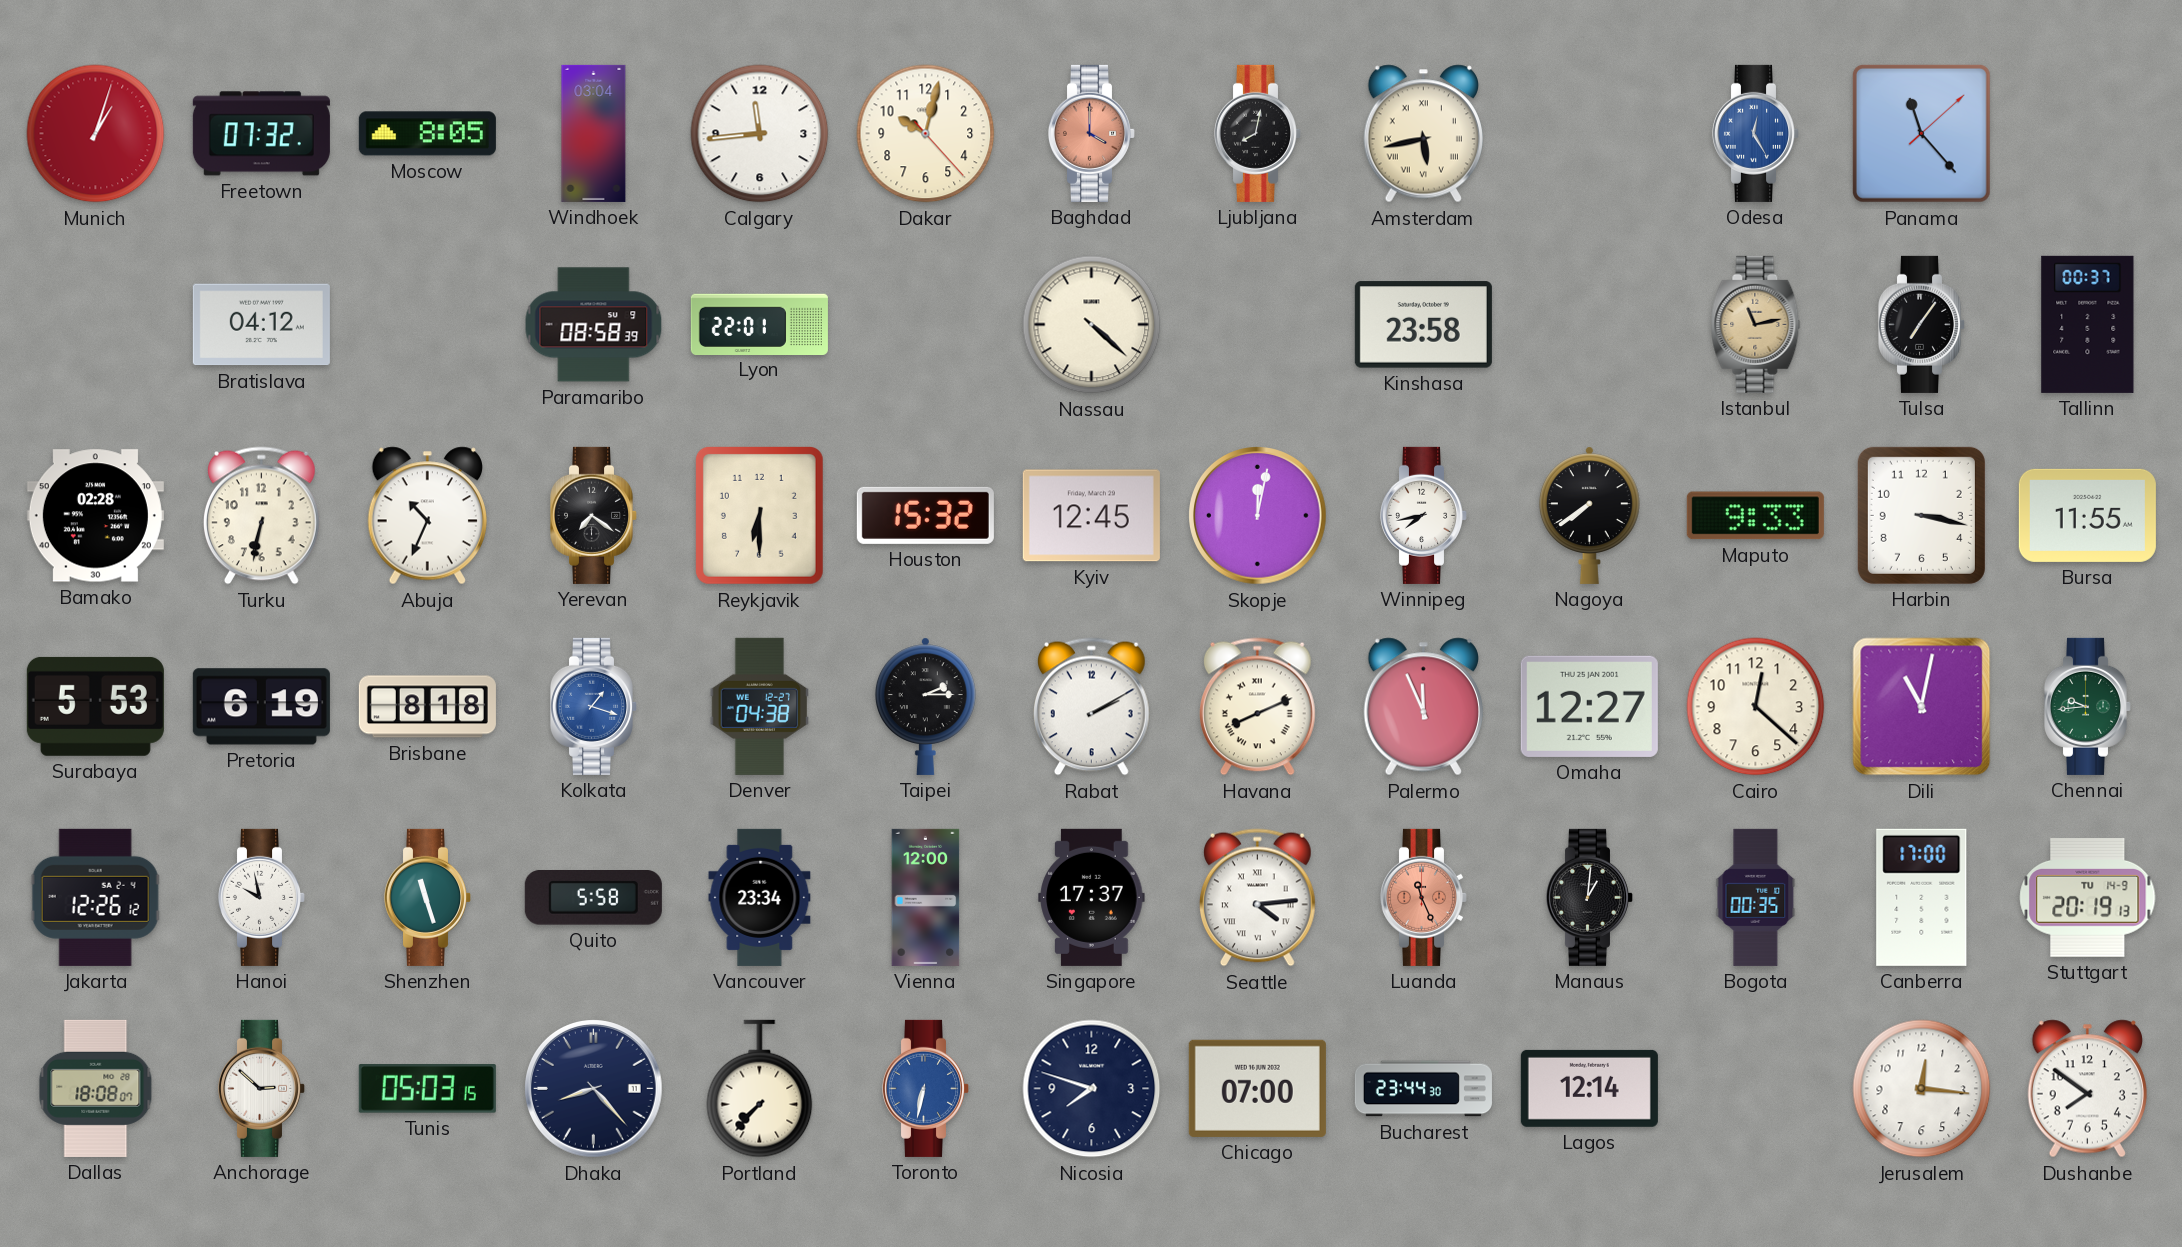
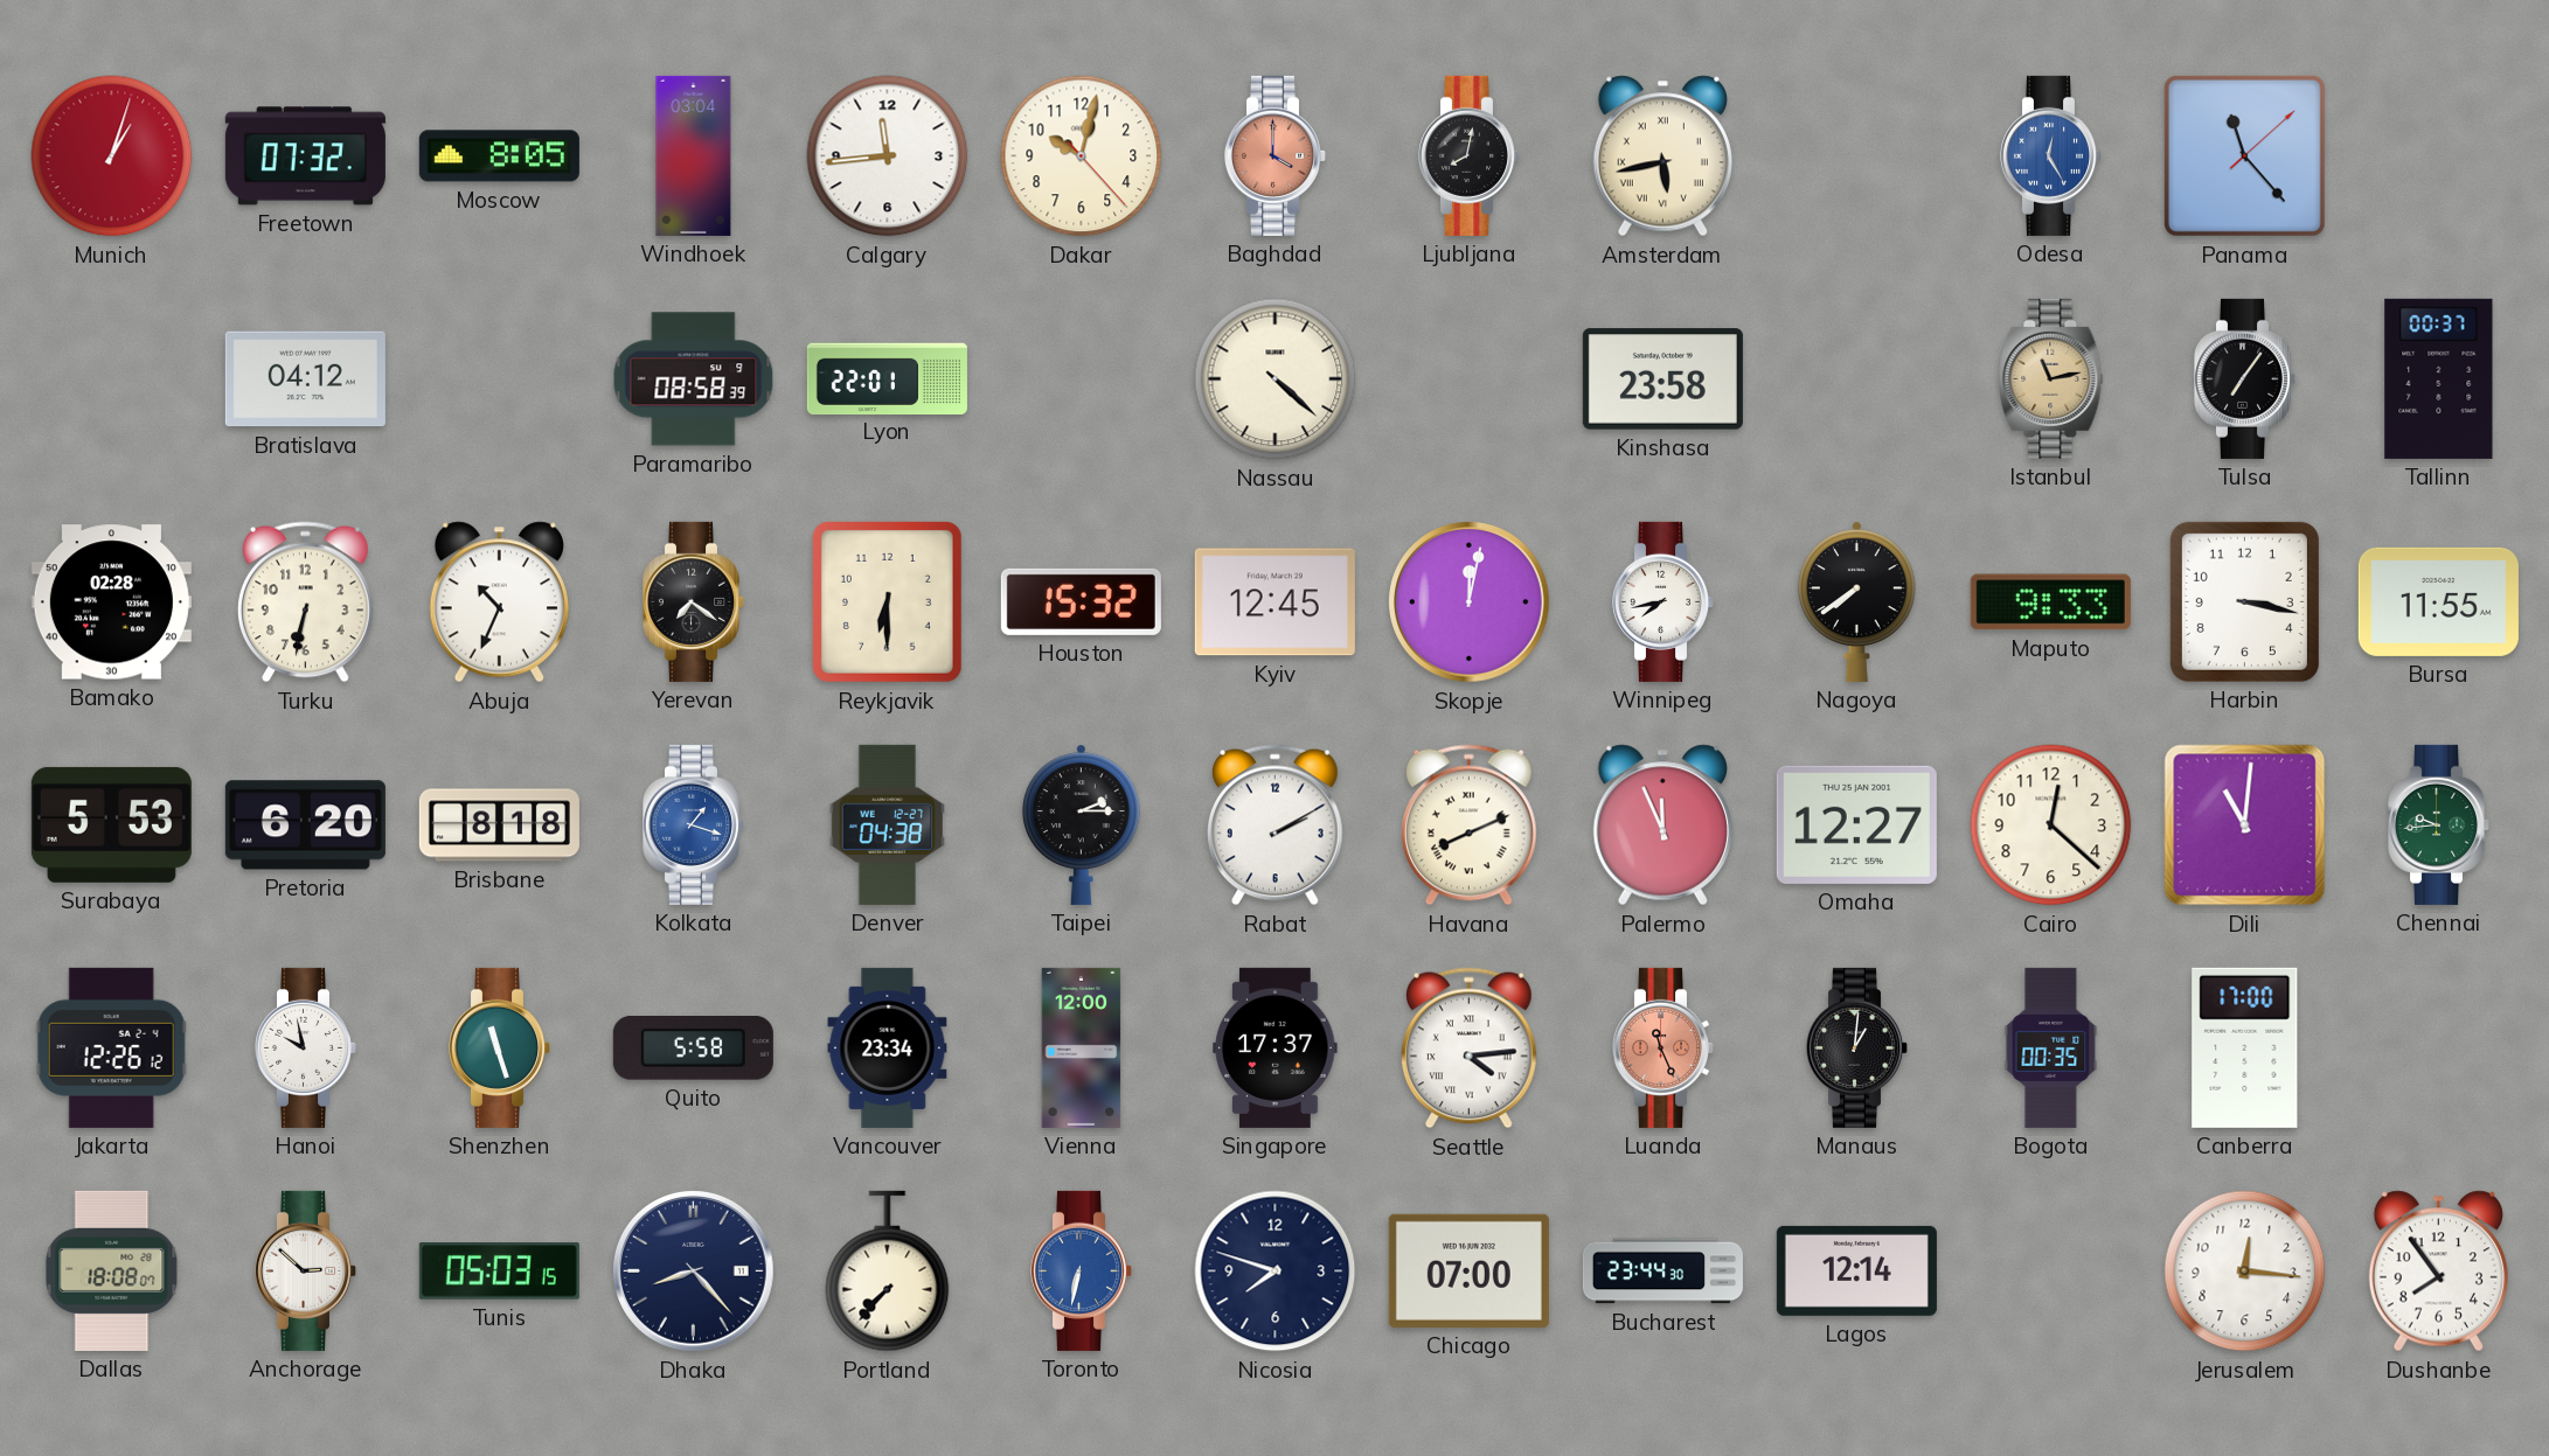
Pretoria: 6:19 -> 6:20
Dili: 11:02 -> 11:01
Stuttgart: 20:19 -> none
Dushanbe: 7:51 -> 7:54
